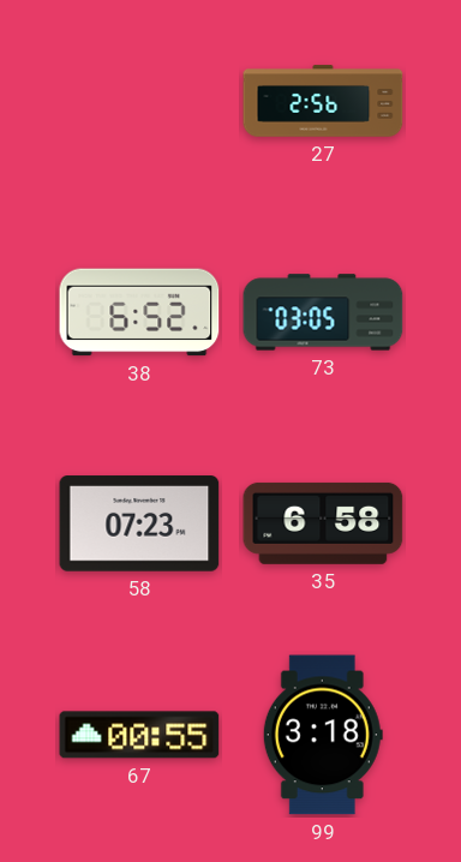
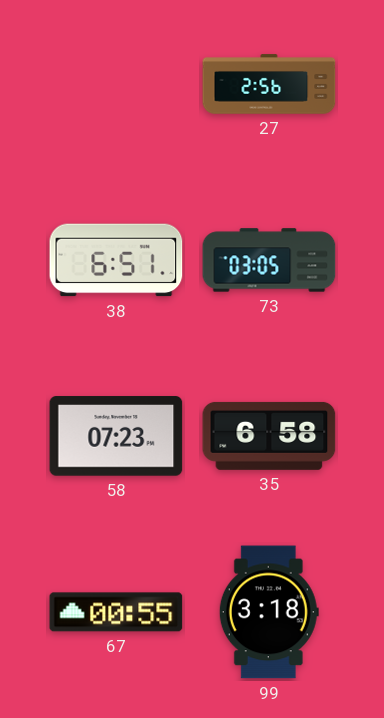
38: 6:52 -> 6:51
